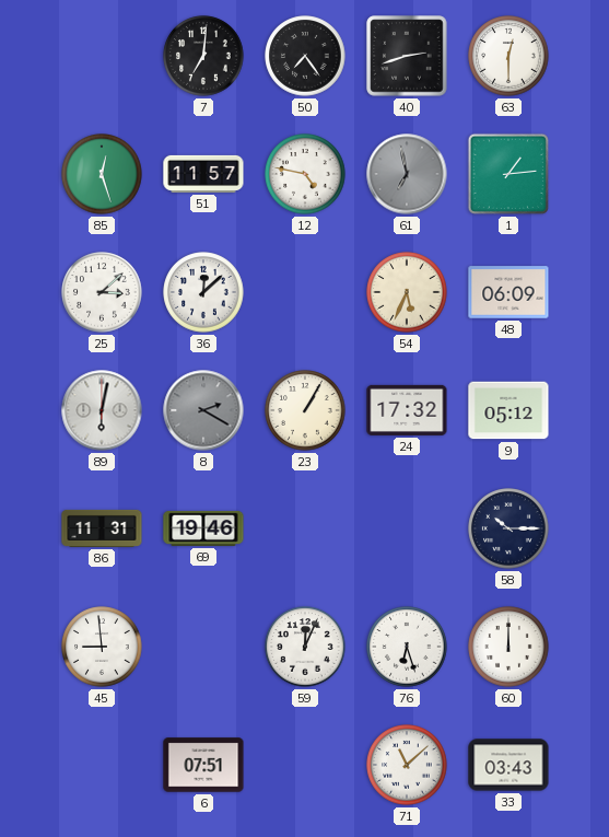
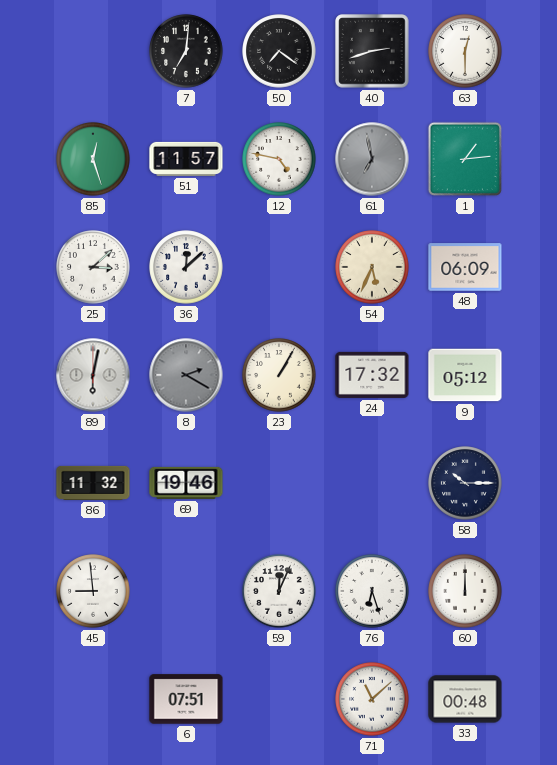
50: 7:24 -> 7:21
86: 11:31 -> 11:32
33: 03:43 -> 00:48
